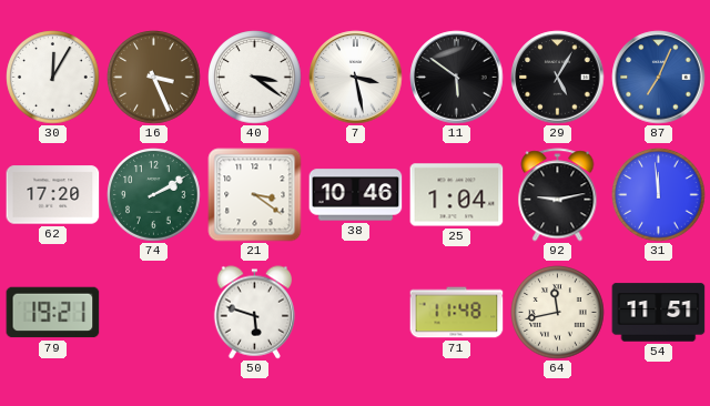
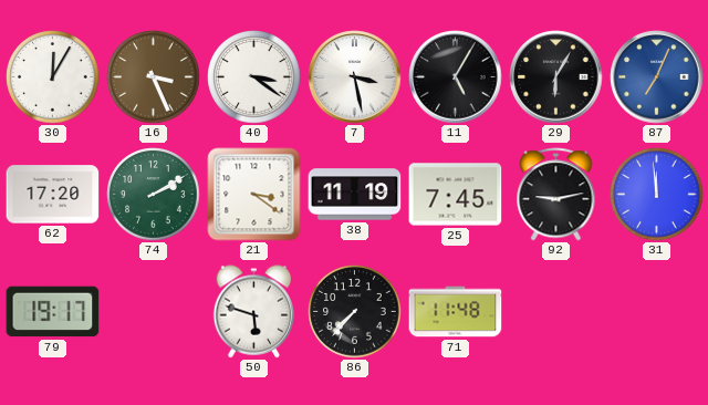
11: 5:51 -> 5:05
29: 5:05 -> 6:05
38: 10:46 -> 11:19
25: 1:04 -> 7:45
79: 19:21 -> 19:17
86: none -> 7:37
64: 11:43 -> none
54: 11:51 -> none
